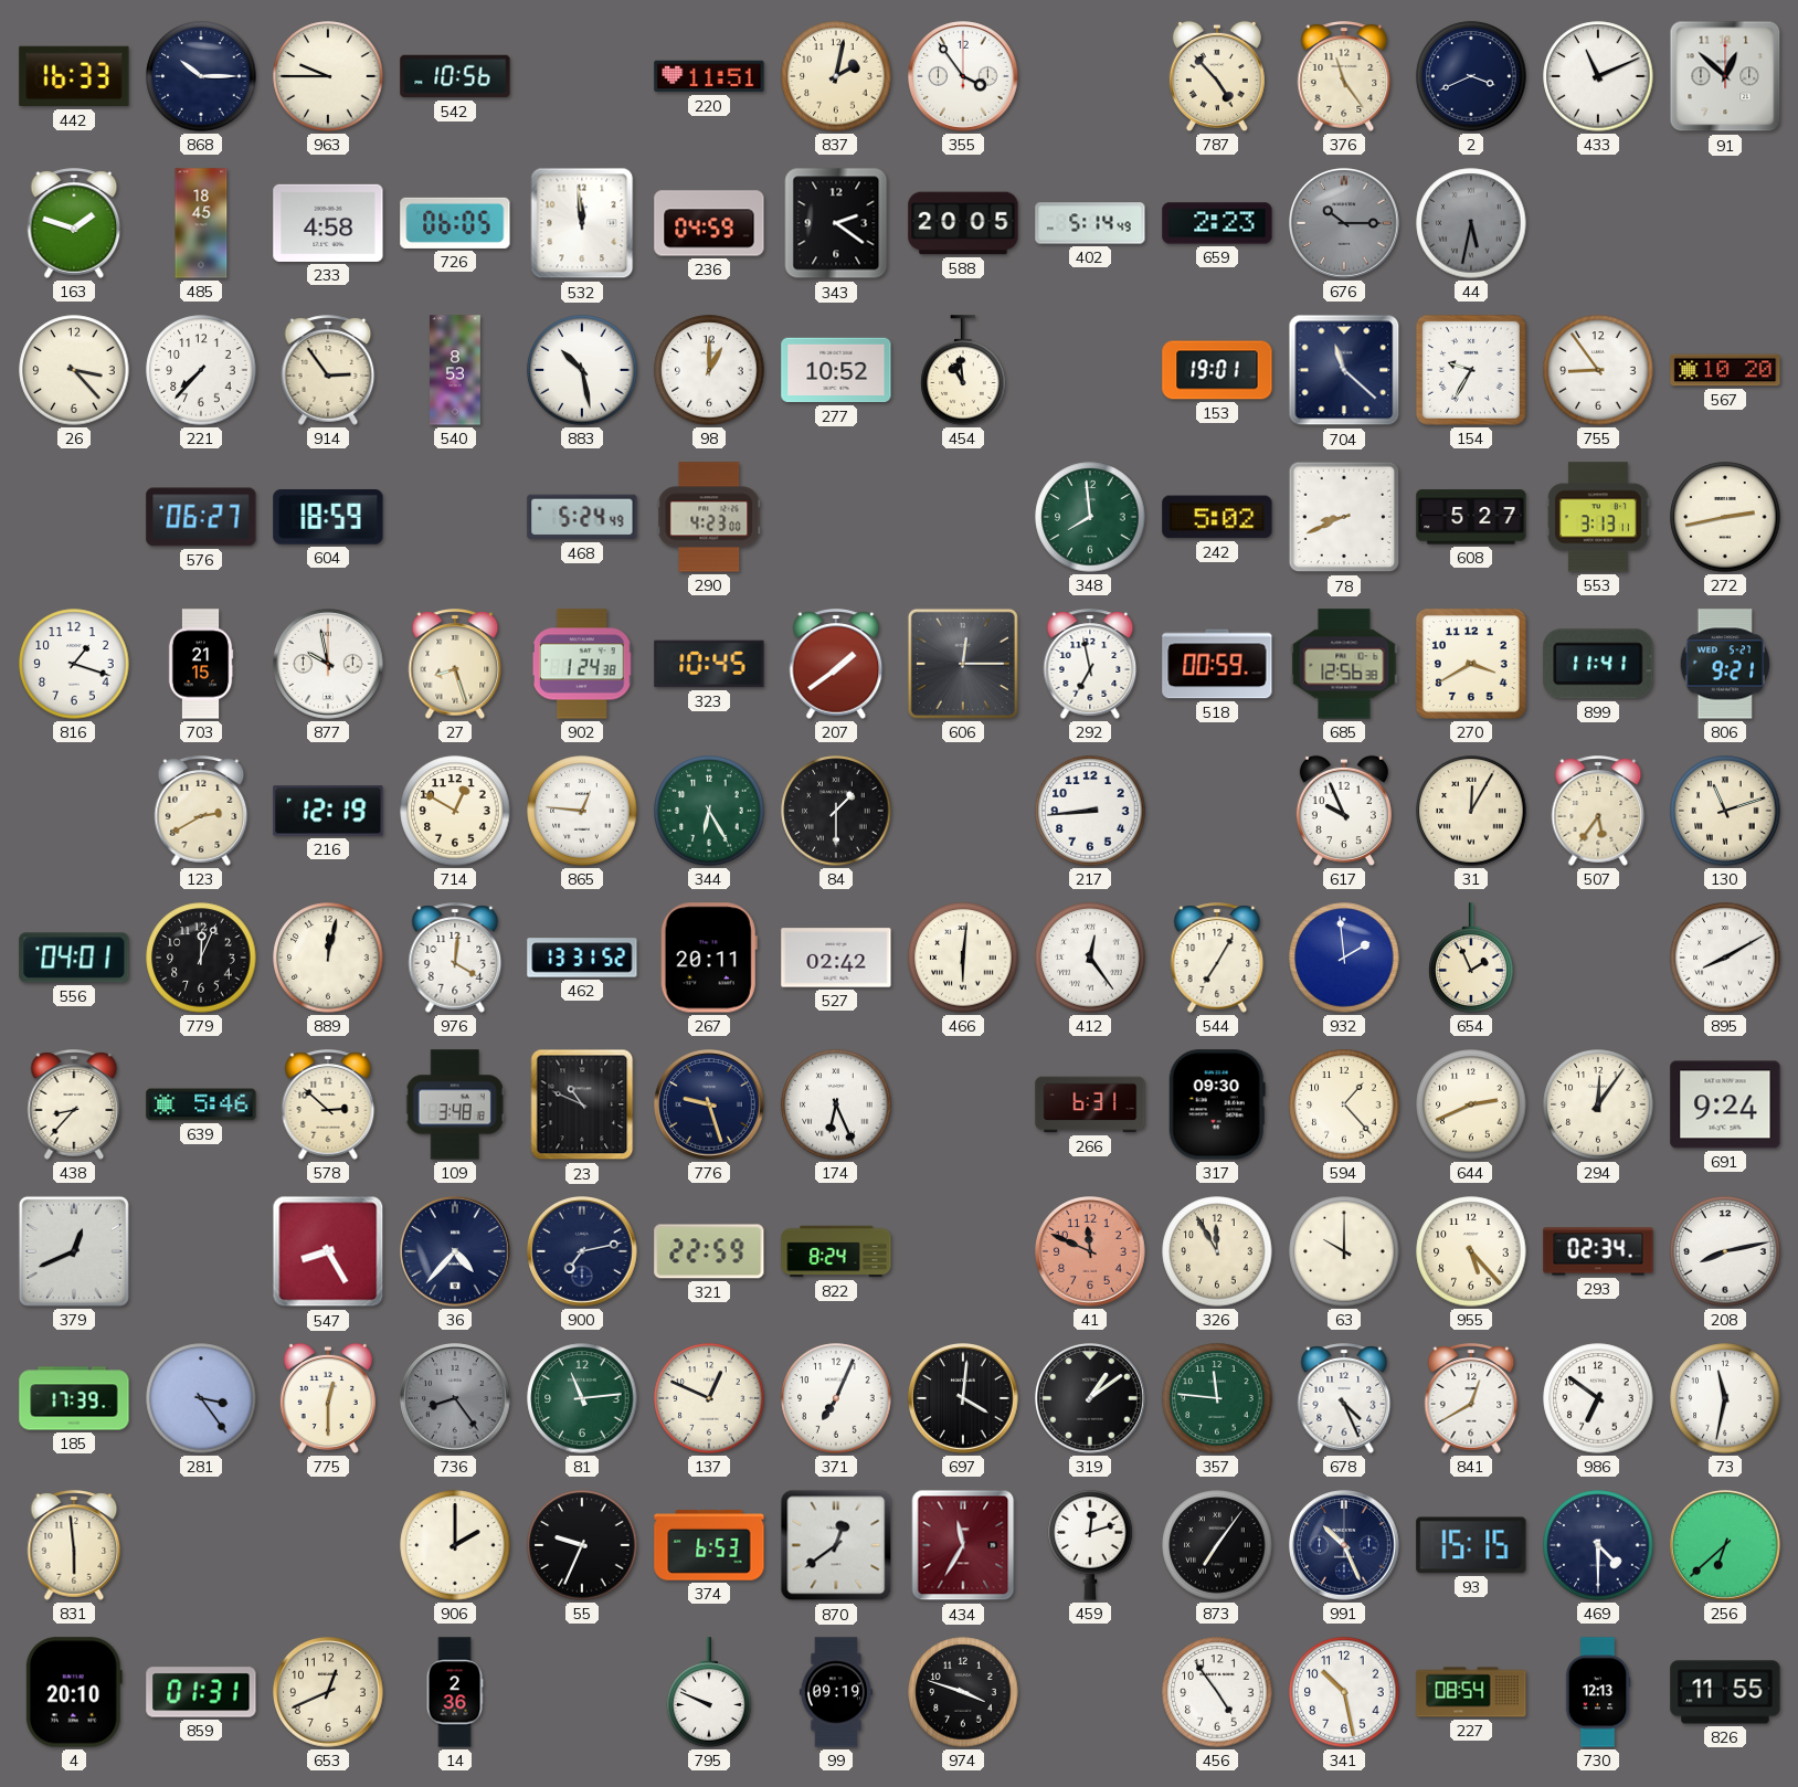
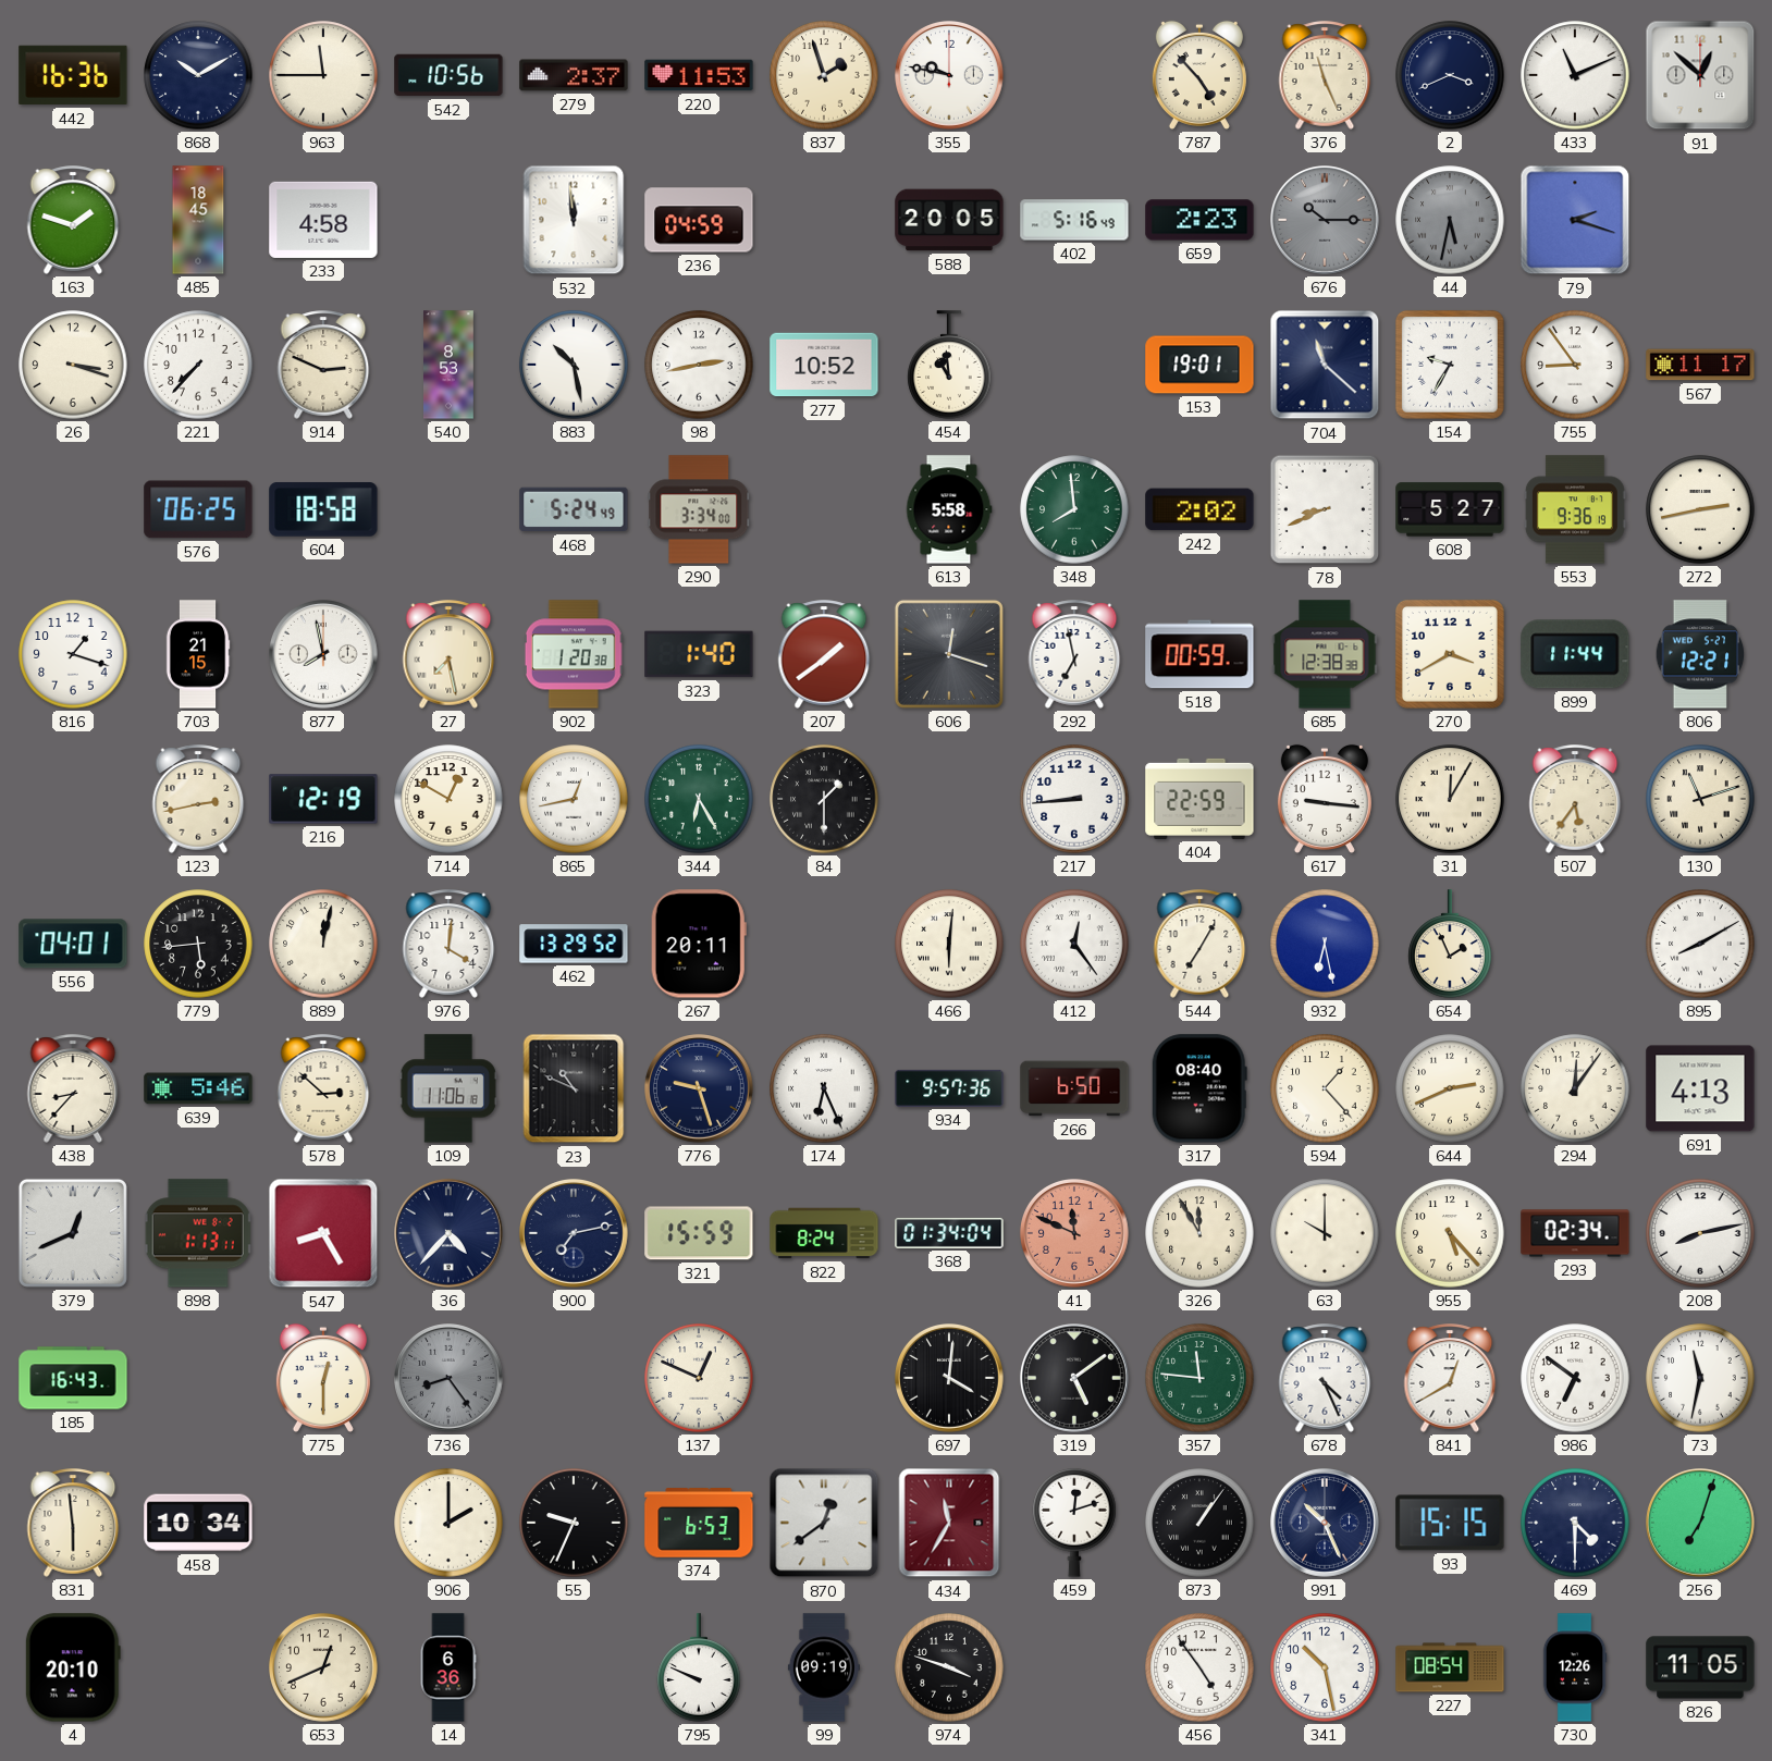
442: 16:33 -> 16:36
868: 10:15 -> 10:10
963: 9:45 -> 11:45
279: none -> 2:37
220: 11:51 -> 11:53
837: 2:02 -> 1:57
355: 3:54 -> 9:47
376: 11:24 -> 11:26
726: 06:05 -> none
343: 2:21 -> none
402: 5:14 -> 5:16
79: none -> 2:18
26: 3:23 -> 3:18
914: 2:54 -> 2:49
98: 1:00 -> 2:43
567: 10:20 -> 11:17
576: 06:27 -> 06:25
604: 18:59 -> 18:58
290: 4:23 -> 3:34
613: none -> 5:58
242: 5:02 -> 2:02
553: 3:13 -> 9:36
877: 9:58 -> 7:58
27: 8:27 -> 7:28
902: 1:24 -> 1:20
323: 10:45 -> 1:40
606: 12:15 -> 12:18
685: 12:56 -> 12:38
899: 11:41 -> 11:44
806: 9:21 -> 12:21
123: 2:40 -> 2:43
865: 12:46 -> 12:43
404: none -> 22:59
617: 9:56 -> 9:16
779: 12:04 -> 5:44
462: 13:31 -> 13:29
527: 02:42 -> none
932: 1:59 -> 6:28
109: 3:48 -> 11:06
934: none -> 9:57
266: 6:31 -> 6:50
317: 09:30 -> 08:40
691: 9:24 -> 4:13
898: none -> 1:13
321: 22:59 -> 15:59
368: none -> 01:34
185: 17:39 -> 16:43
281: 3:24 -> none
81: 11:14 -> none
371: 7:04 -> none
319: 1:09 -> 5:09
458: none -> 10:34
873: 7:06 -> 1:06
256: 6:38 -> 7:03
859: 01:31 -> none
14: 2:36 -> 6:36
730: 12:13 -> 12:26
826: 11:55 -> 11:05
